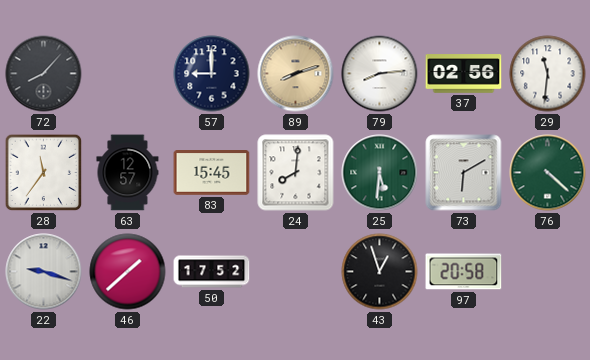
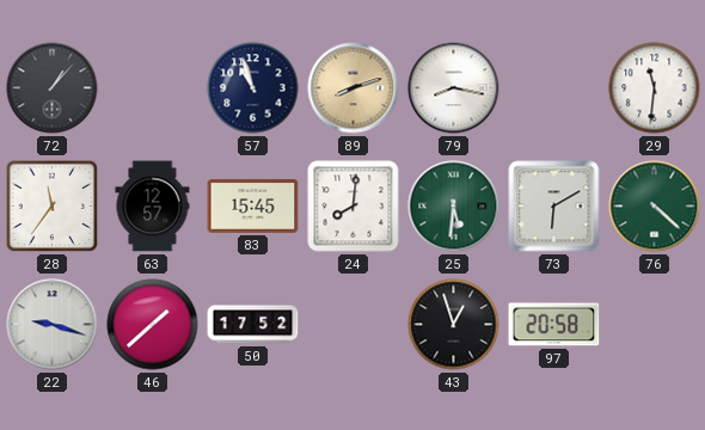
72: 8:07 -> 1:07
57: 9:00 -> 10:57
79: 8:14 -> 8:17
37: 02:56 -> none
